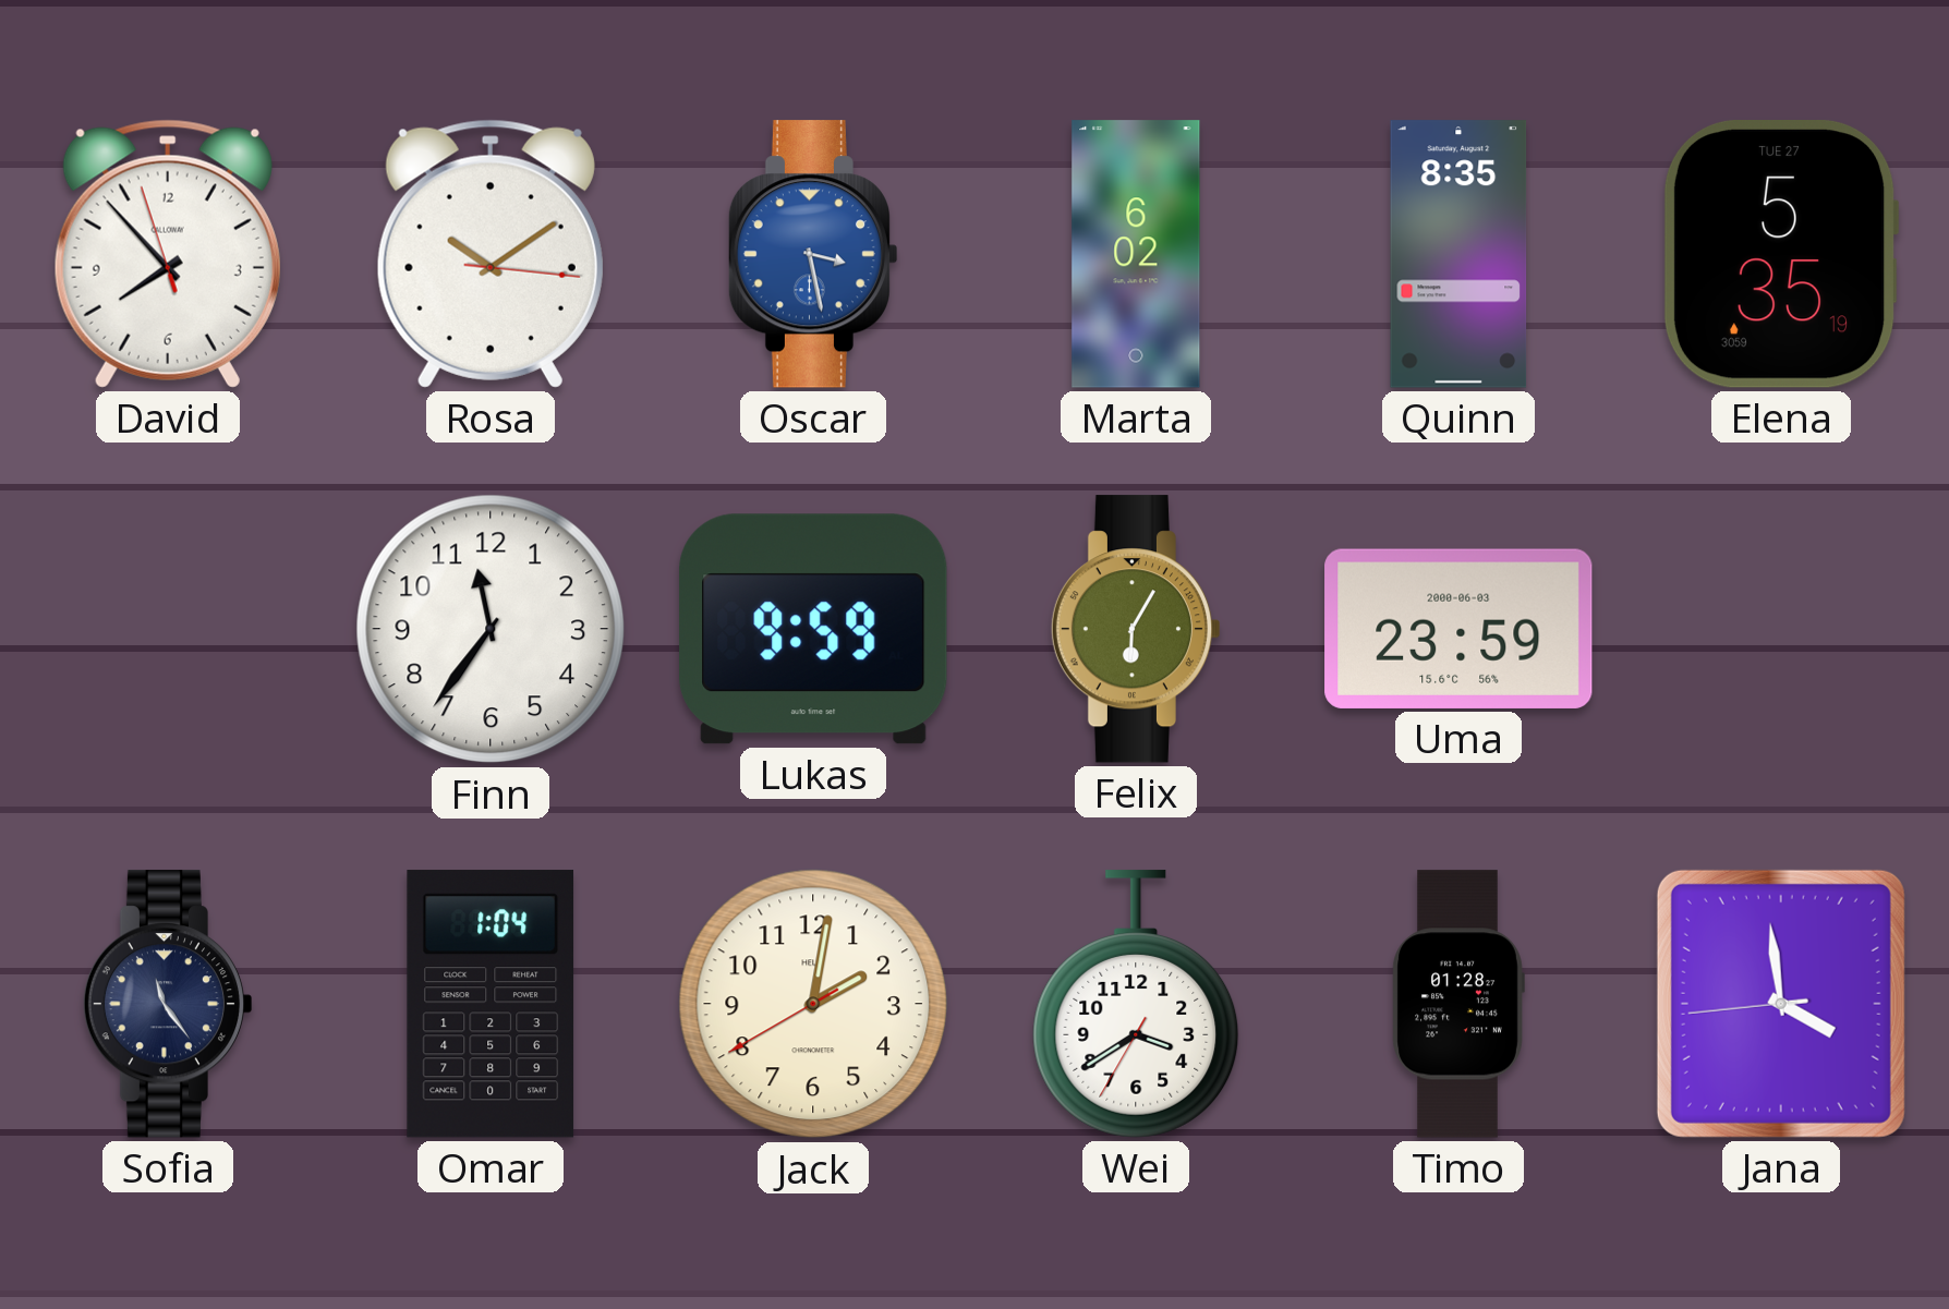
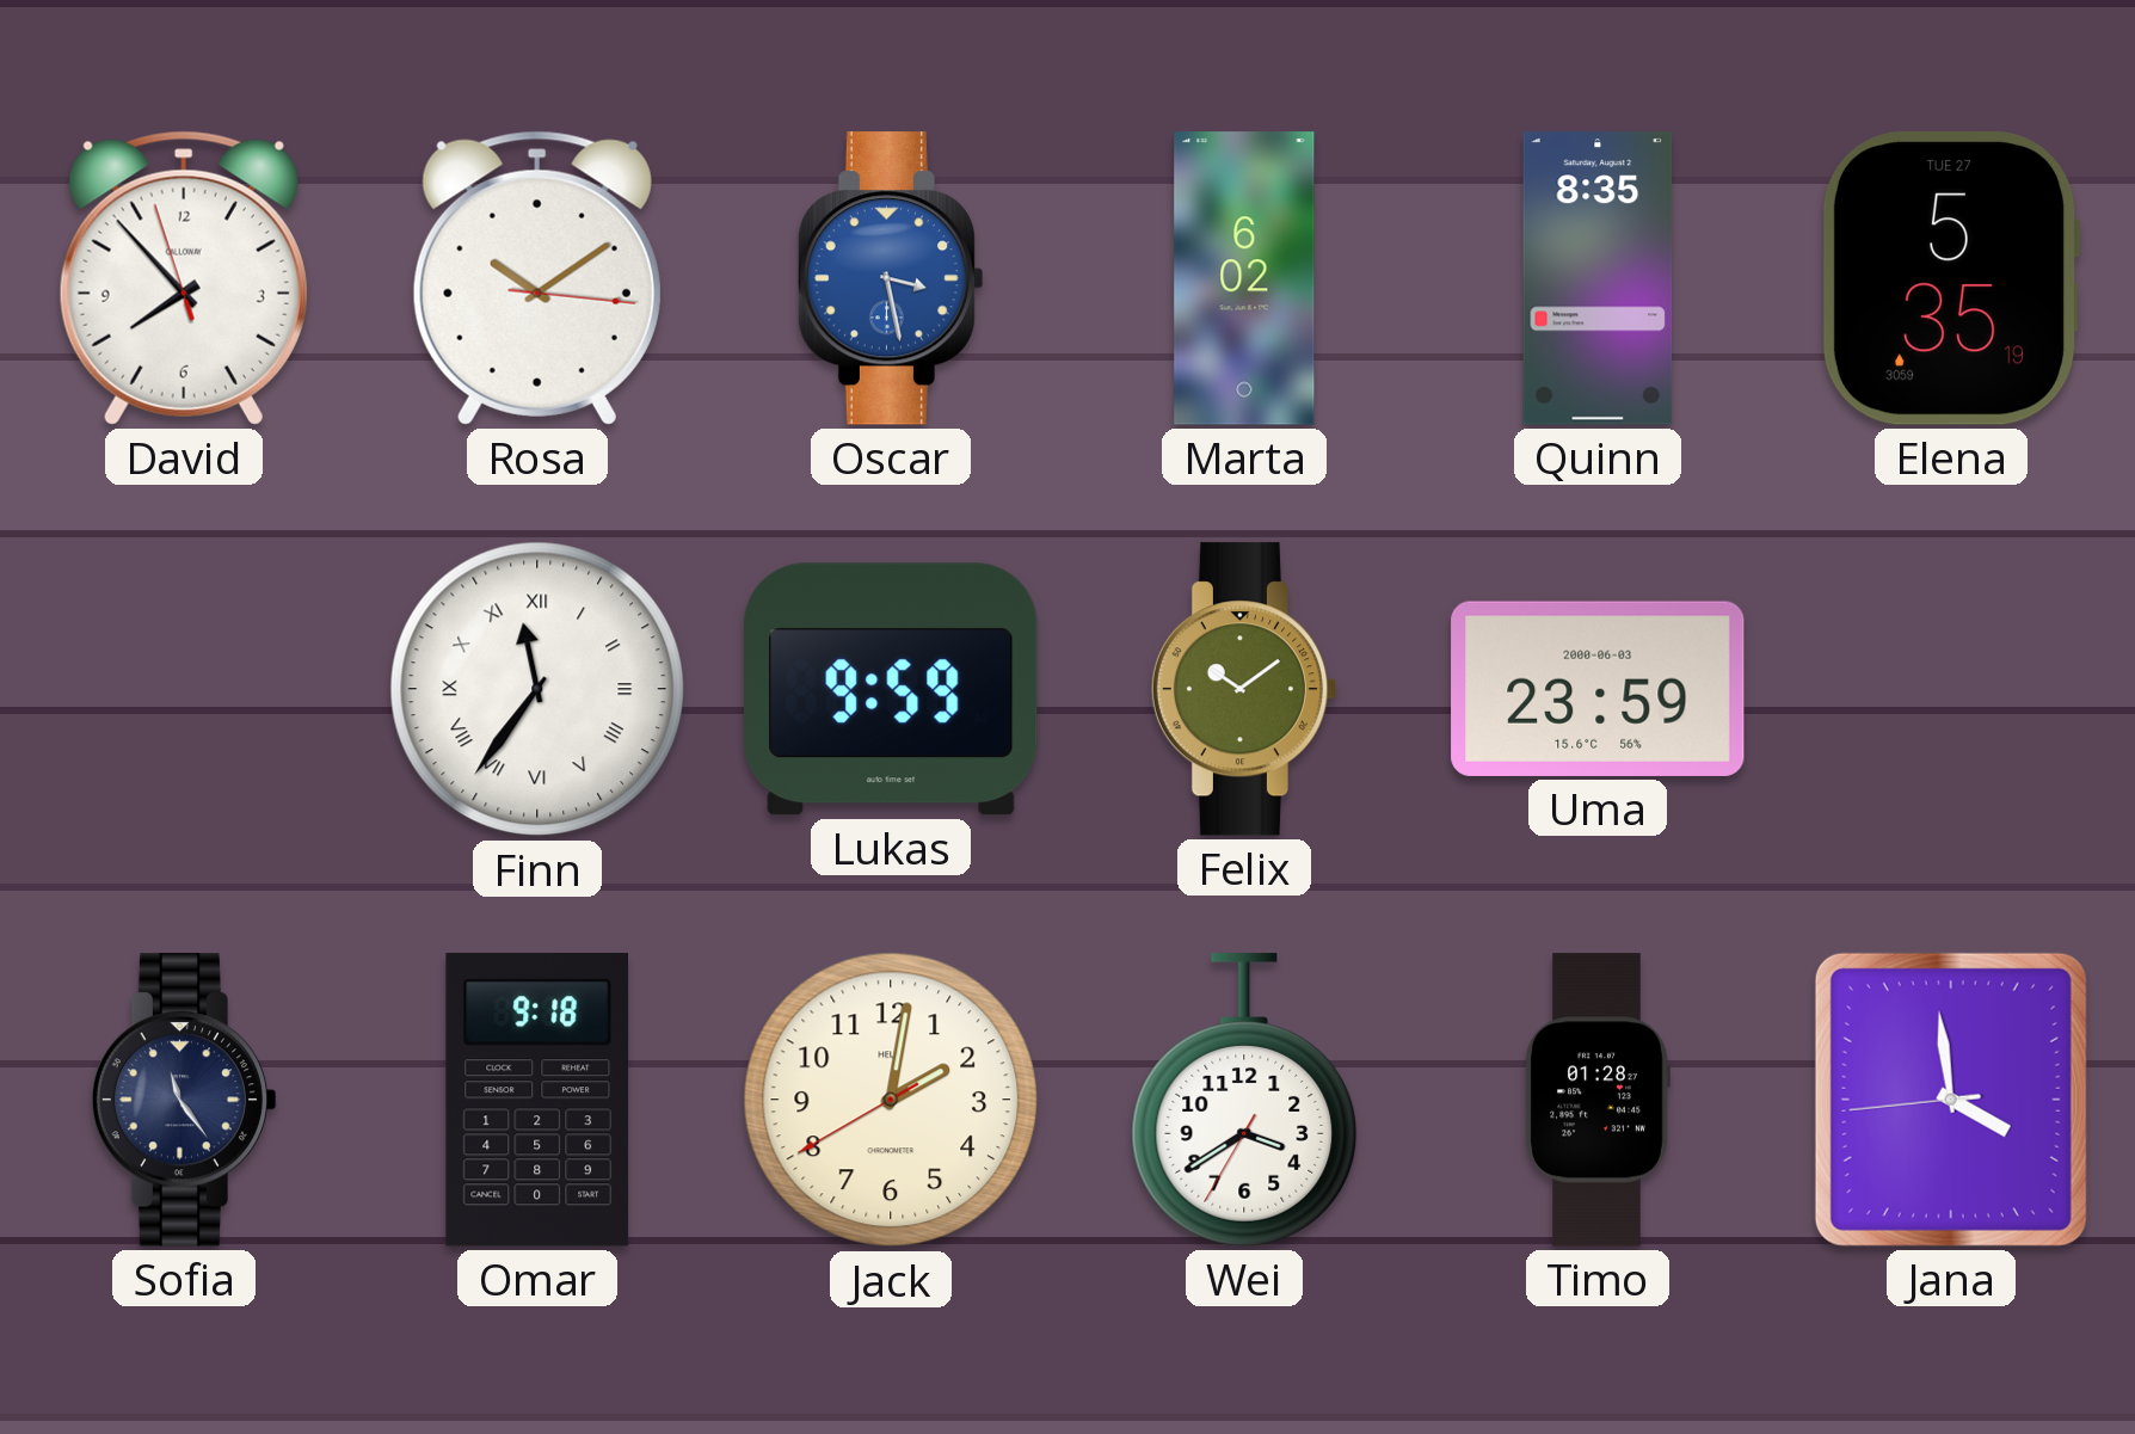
Finn numerals: Arabic -> Roman
Felix: 6:05 -> 10:09
Omar: 1:04 -> 9:18
